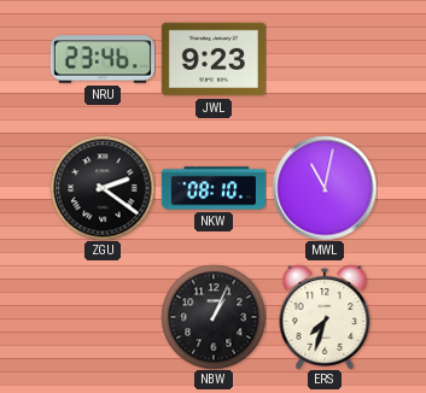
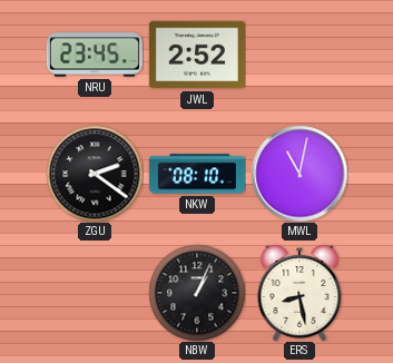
NRU: 23:46 -> 23:45
JWL: 9:23 -> 2:52
ERS: 7:33 -> 8:28
